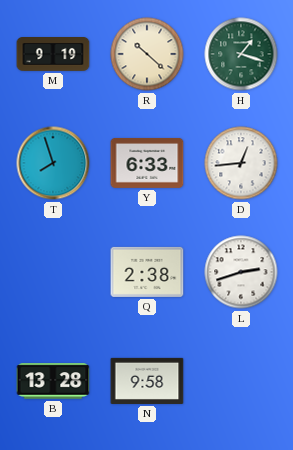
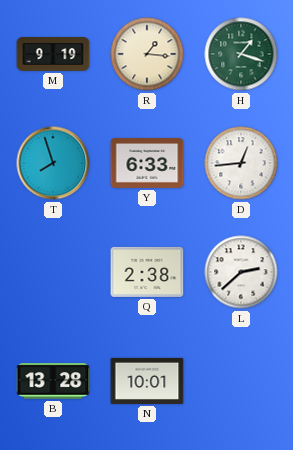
R: 10:22 -> 1:16
L: 2:42 -> 2:38
N: 9:58 -> 10:01
